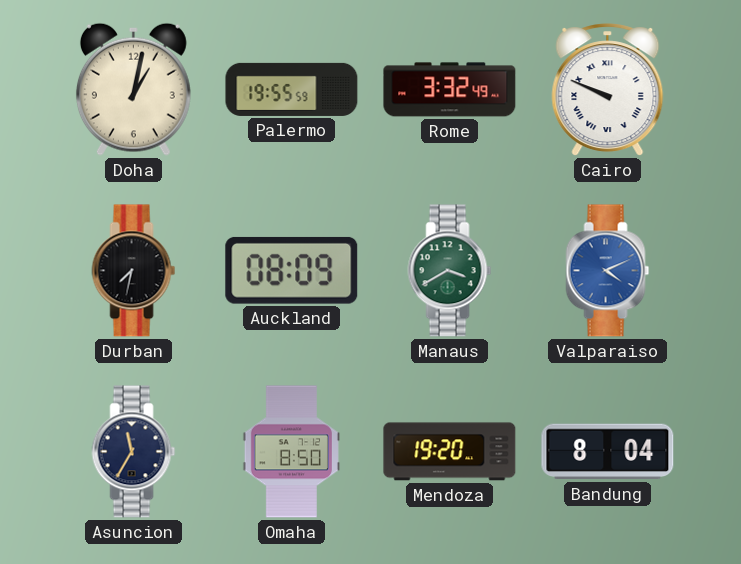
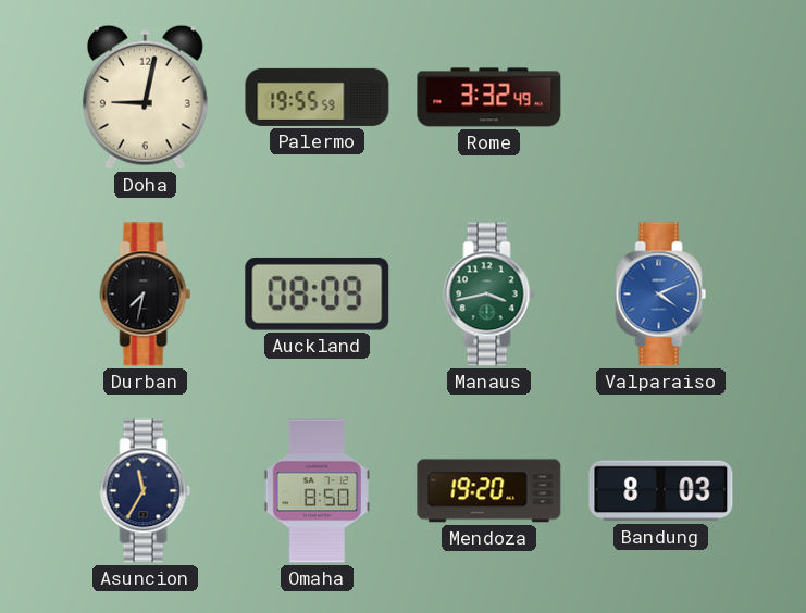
Doha: 1:02 -> 9:02
Cairo: 9:49 -> none
Manaus: 3:40 -> 3:43
Bandung: 8:04 -> 8:03
